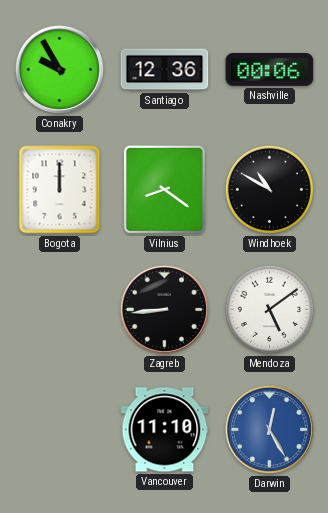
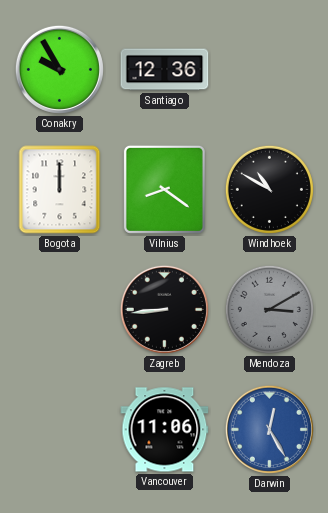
Nashville: 00:06 -> none
Mendoza: 5:09 -> 3:10
Mendoza dial: white -> grey
Vancouver: 11:10 -> 11:06
